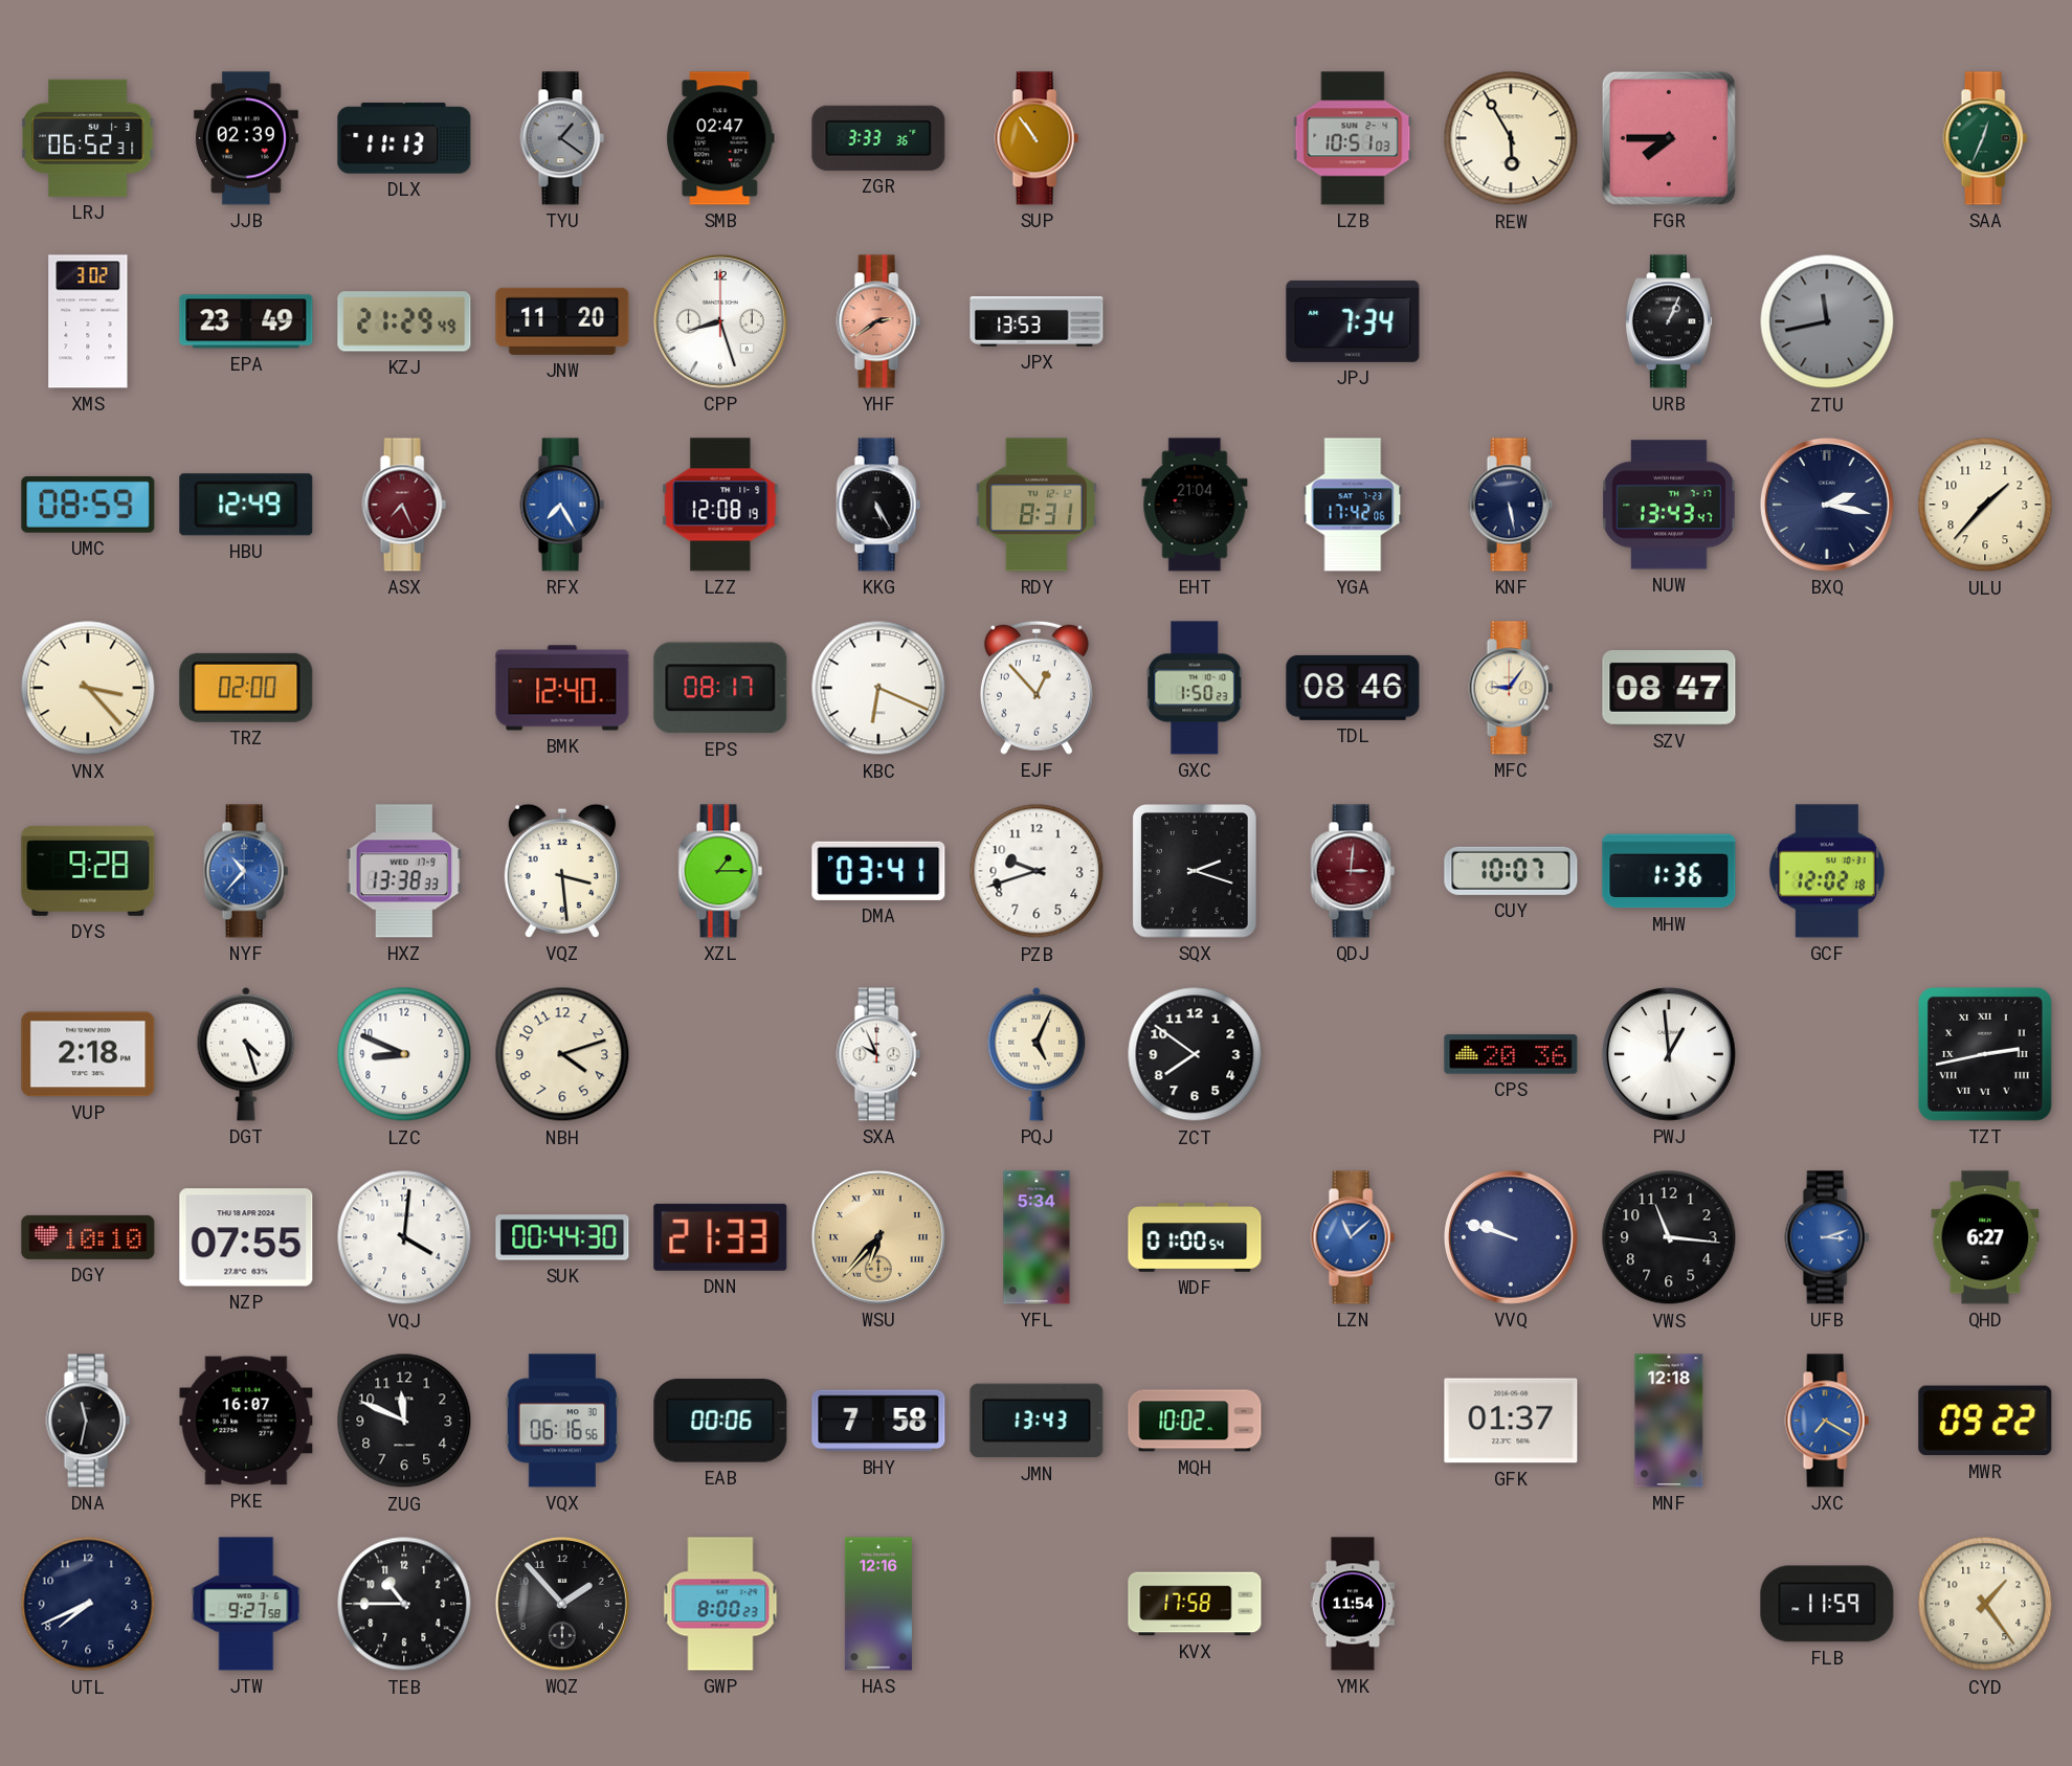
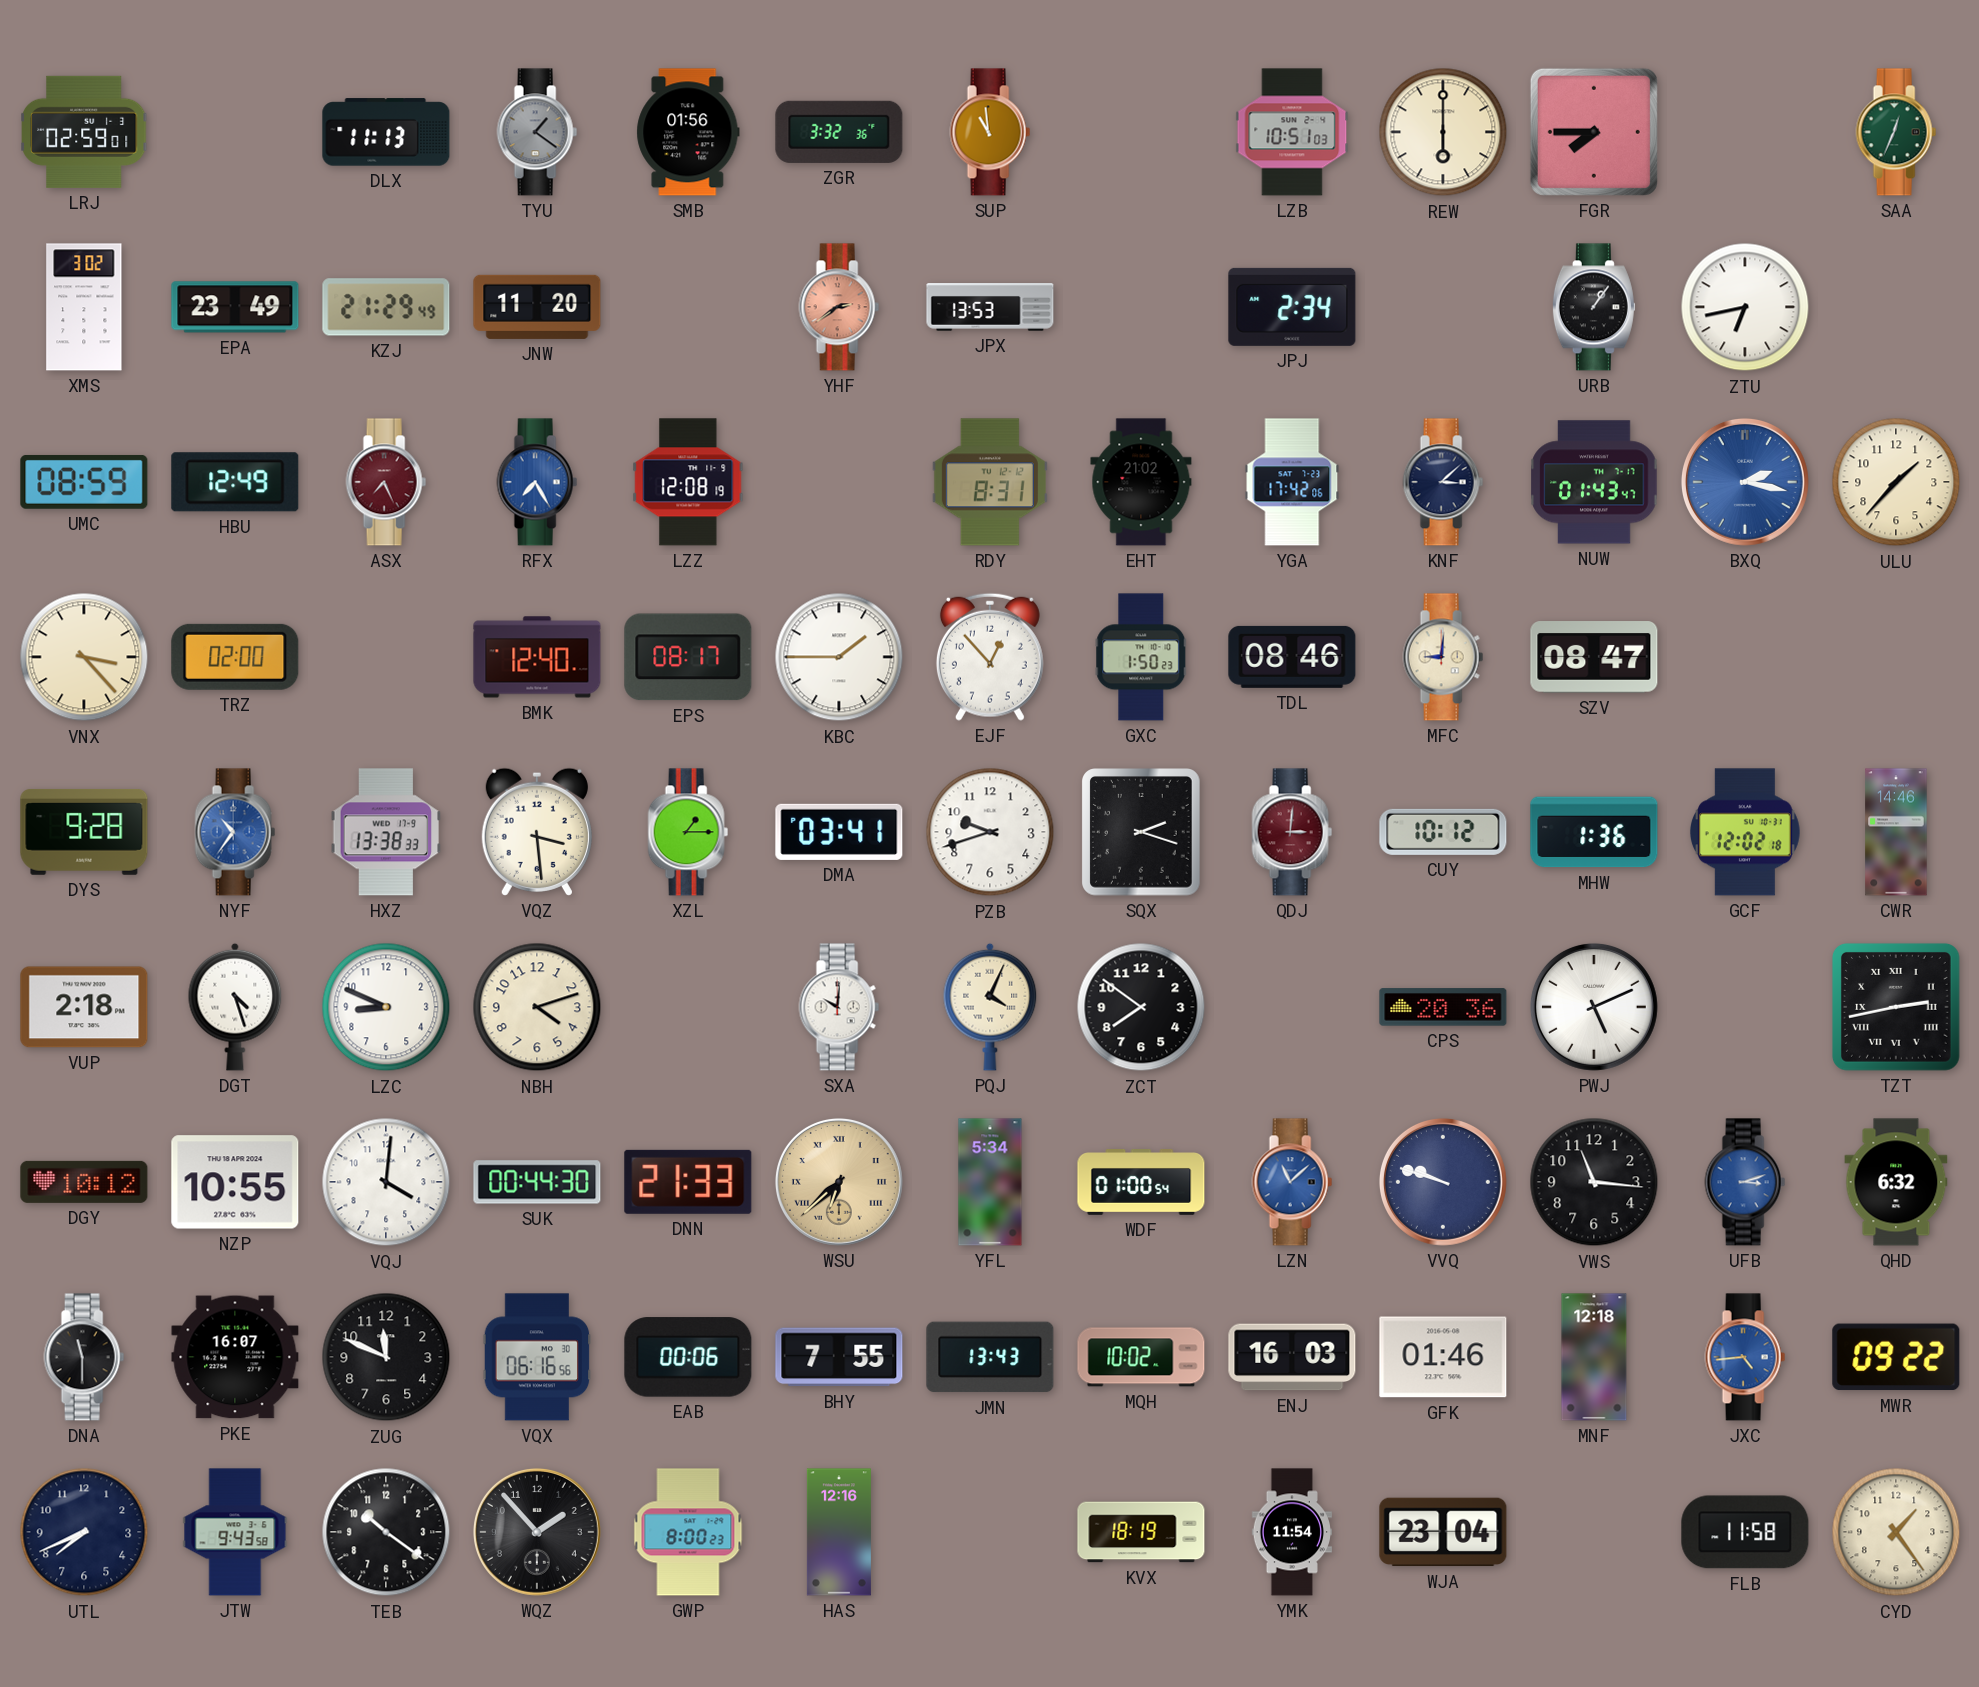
LRJ: 06:52 -> 02:59
JJB: 02:39 -> none
SMB: 02:47 -> 01:56
ZGR: 3:33 -> 3:32
SUP: 10:54 -> 10:59
REW: 5:55 -> 6:00
CPP: 8:27 -> none
JPJ: 7:34 -> 2:34
URB: 1:04 -> 1:06
ZTU: 11:43 -> 6:43
ZTU dial: grey -> white
KKG: 5:25 -> none
EHT: 21:04 -> 21:02
KNF: 5:28 -> 3:08
NUW: 13:43 -> 01:43
BXQ dial: navy -> blue
KBC: 6:19 -> 1:45
MFC: 9:06 -> 9:01
NYF: 10:37 -> 10:36
CUY: 10:07 -> 10:12
CWR: none -> 14:46
SXA: 9:56 -> 10:01
PQJ: 5:04 -> 4:04
PWJ: 12:59 -> 5:11
DGY: 10:10 -> 10:12
NZP: 07:55 -> 10:55
WSU: 6:37 -> 6:38
QHD: 6:27 -> 6:32
DNA: 11:32 -> 11:30
BHY: 7:58 -> 7:55
ENJ: none -> 16:03
GFK: 01:37 -> 01:46
JXC: 7:20 -> 4:44
JTW: 9:27 -> 9:43
TEB: 10:45 -> 10:21
KVX: 17:58 -> 18:19
WJA: none -> 23:04
FLB: 11:59 -> 11:58
